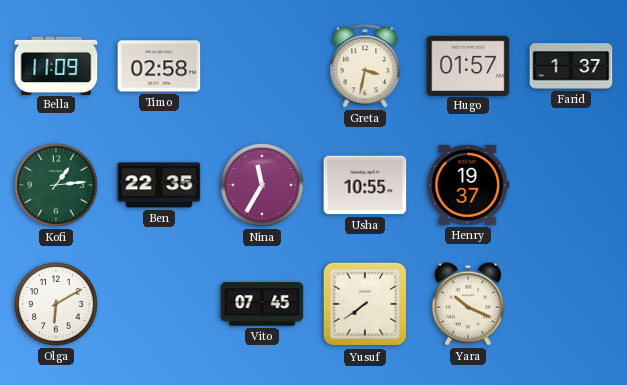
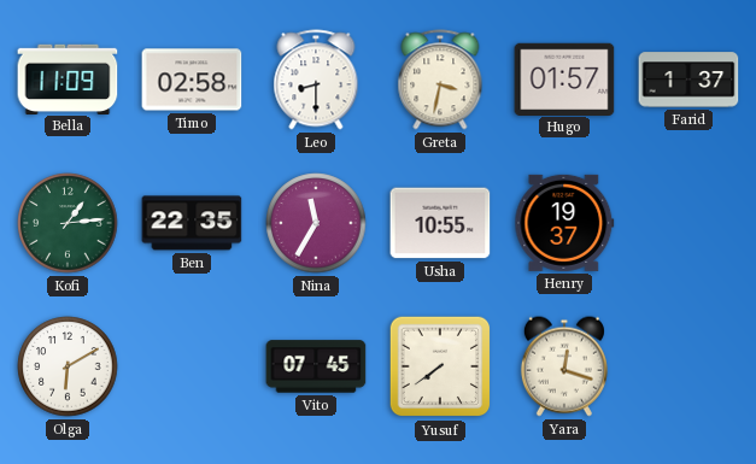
Leo: none -> 8:30
Yara: 10:19 -> 12:18
